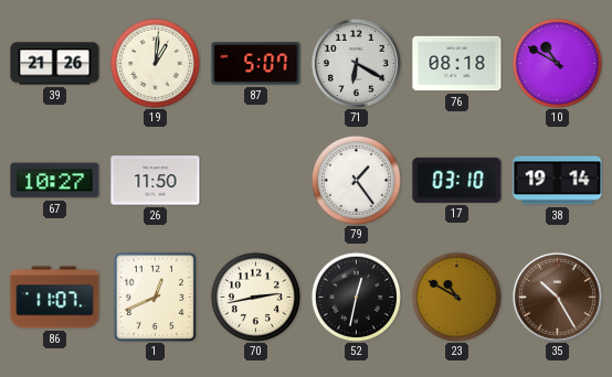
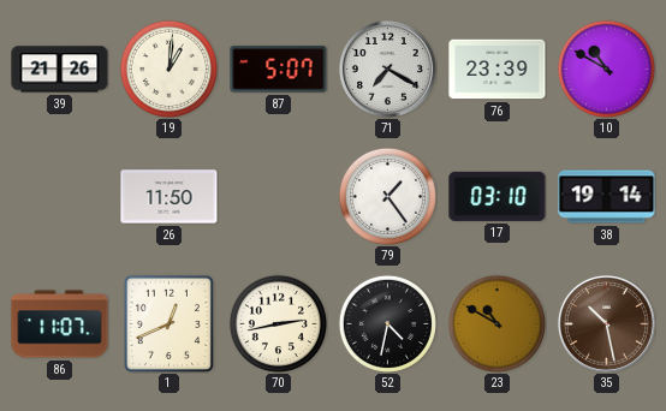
71: 6:20 -> 7:20
76: 08:18 -> 23:39
67: 10:27 -> none
52: 12:32 -> 4:32
35: 10:25 -> 10:28
